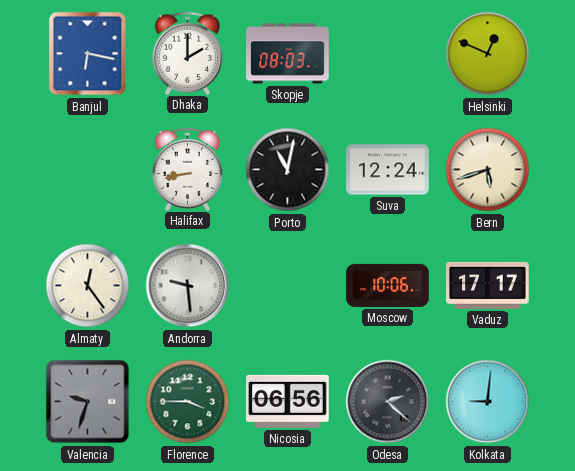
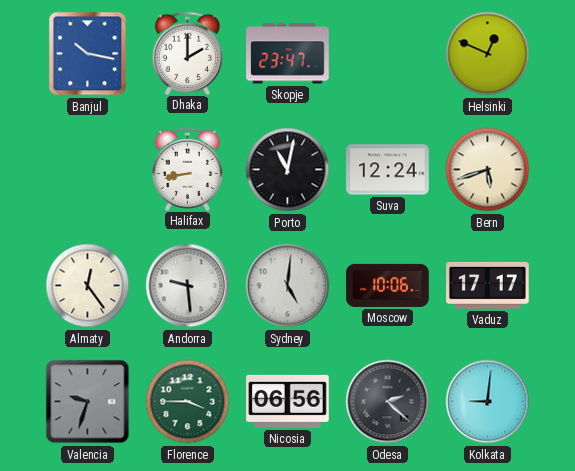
Banjul: 6:17 -> 10:17
Skopje: 08:03 -> 23:47
Sydney: none -> 5:01
